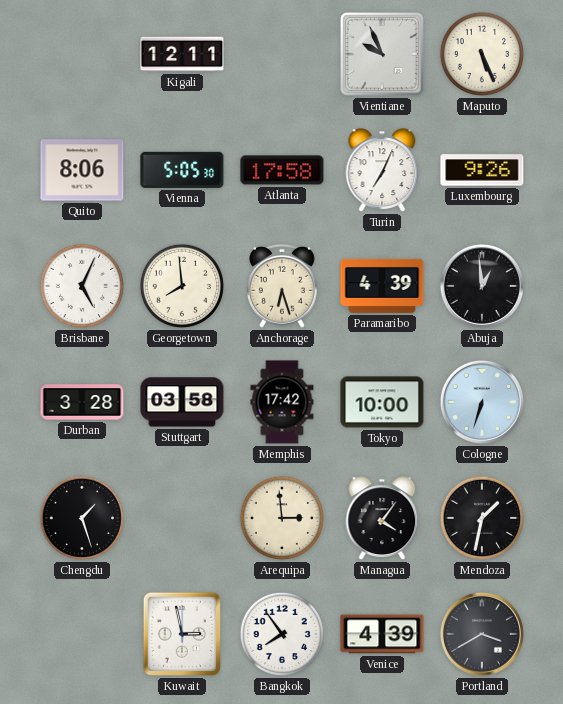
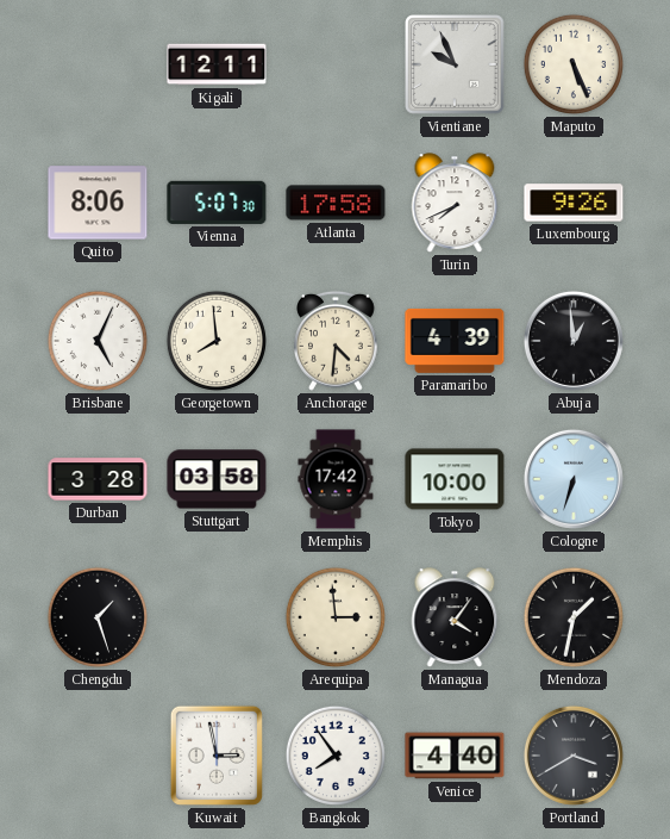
Vienna: 5:05 -> 5:07
Turin: 7:04 -> 7:41
Anchorage: 6:27 -> 4:31
Venice: 4:39 -> 4:40
